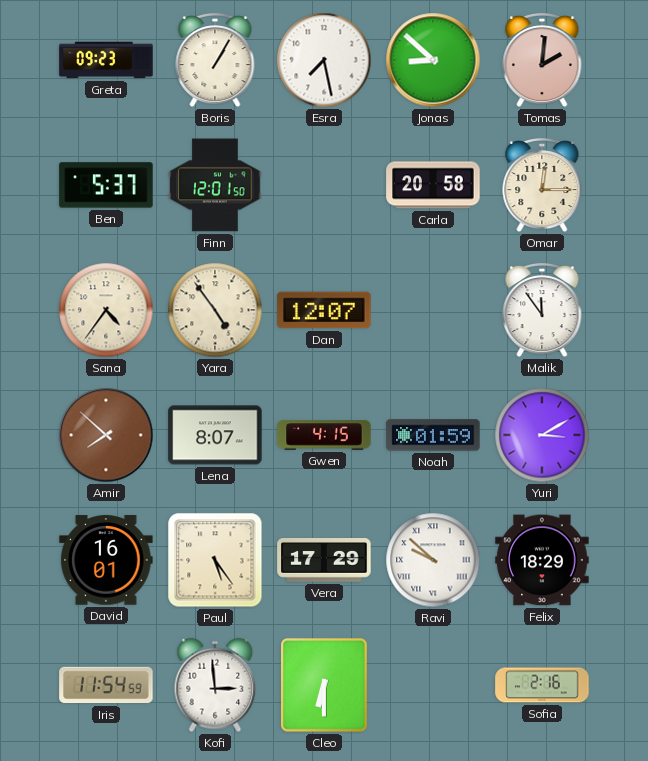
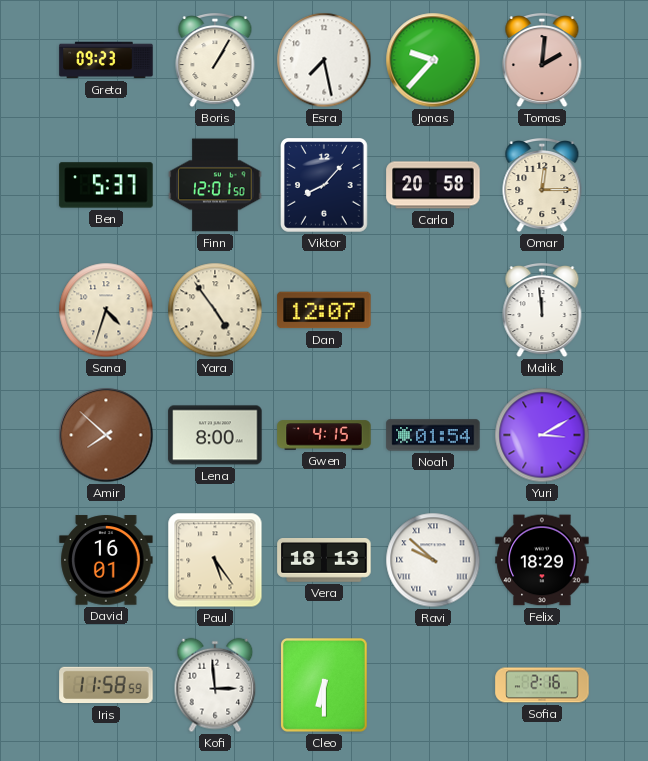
Jonas: 8:52 -> 9:37
Viktor: none -> 8:07
Sana: 4:36 -> 4:33
Malik: 11:54 -> 11:59
Lena: 8:07 -> 8:00
Noah: 01:59 -> 01:54
Vera: 17:29 -> 18:13
Iris: 11:54 -> 11:58
